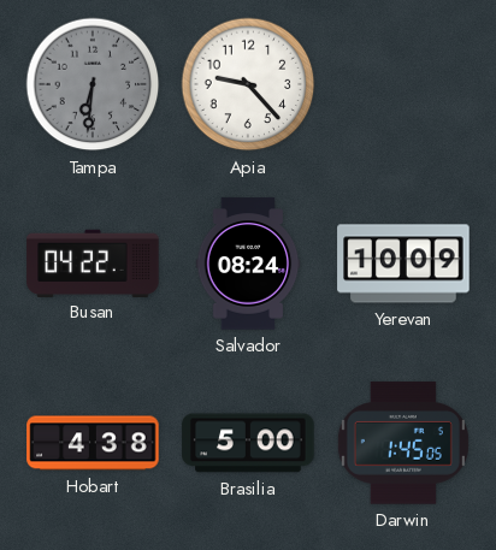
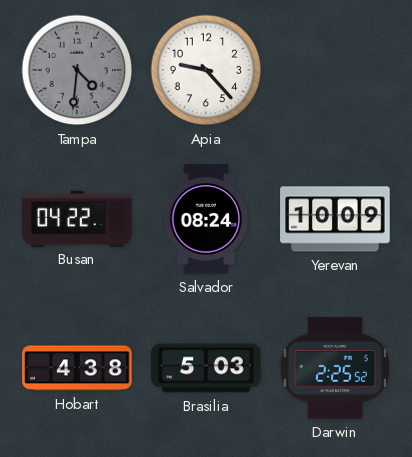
Tampa: 6:31 -> 4:31
Brasilia: 5:00 -> 5:03
Darwin: 1:45 -> 2:25
